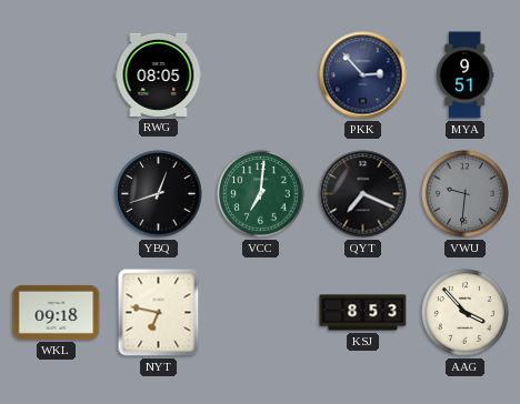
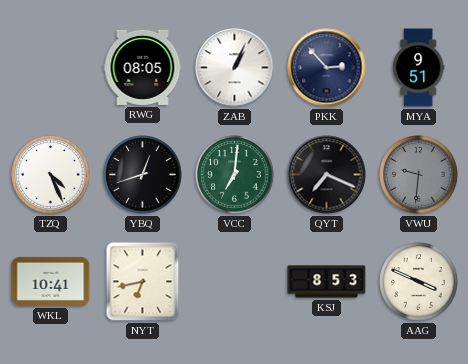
ZAB: none -> 1:04
TZQ: none -> 4:26
WKL: 09:18 -> 10:41
NYT: 6:47 -> 6:43
AAG: 3:53 -> 3:49
